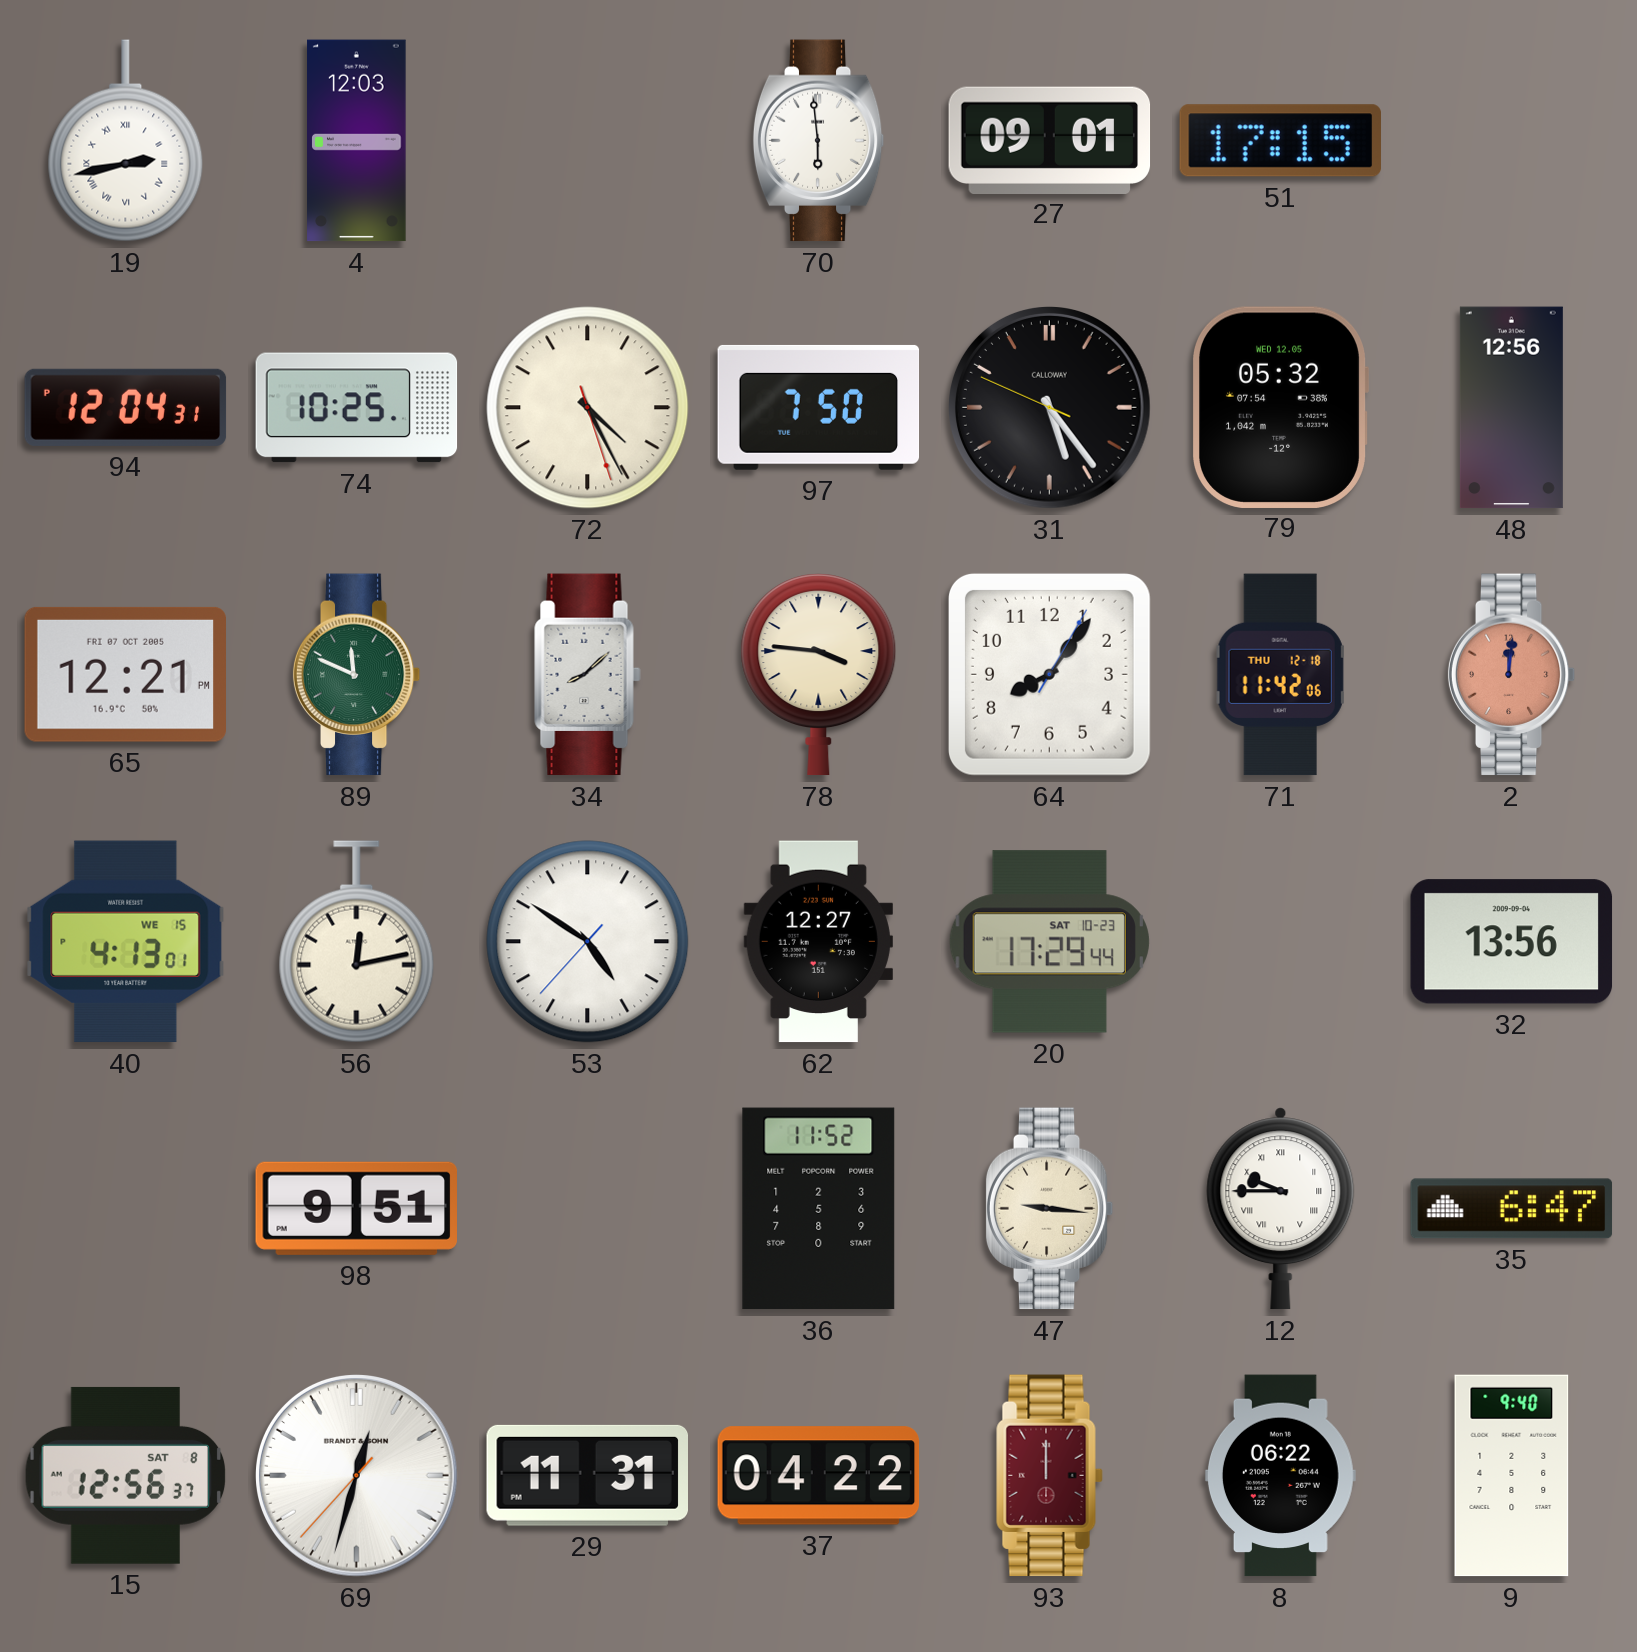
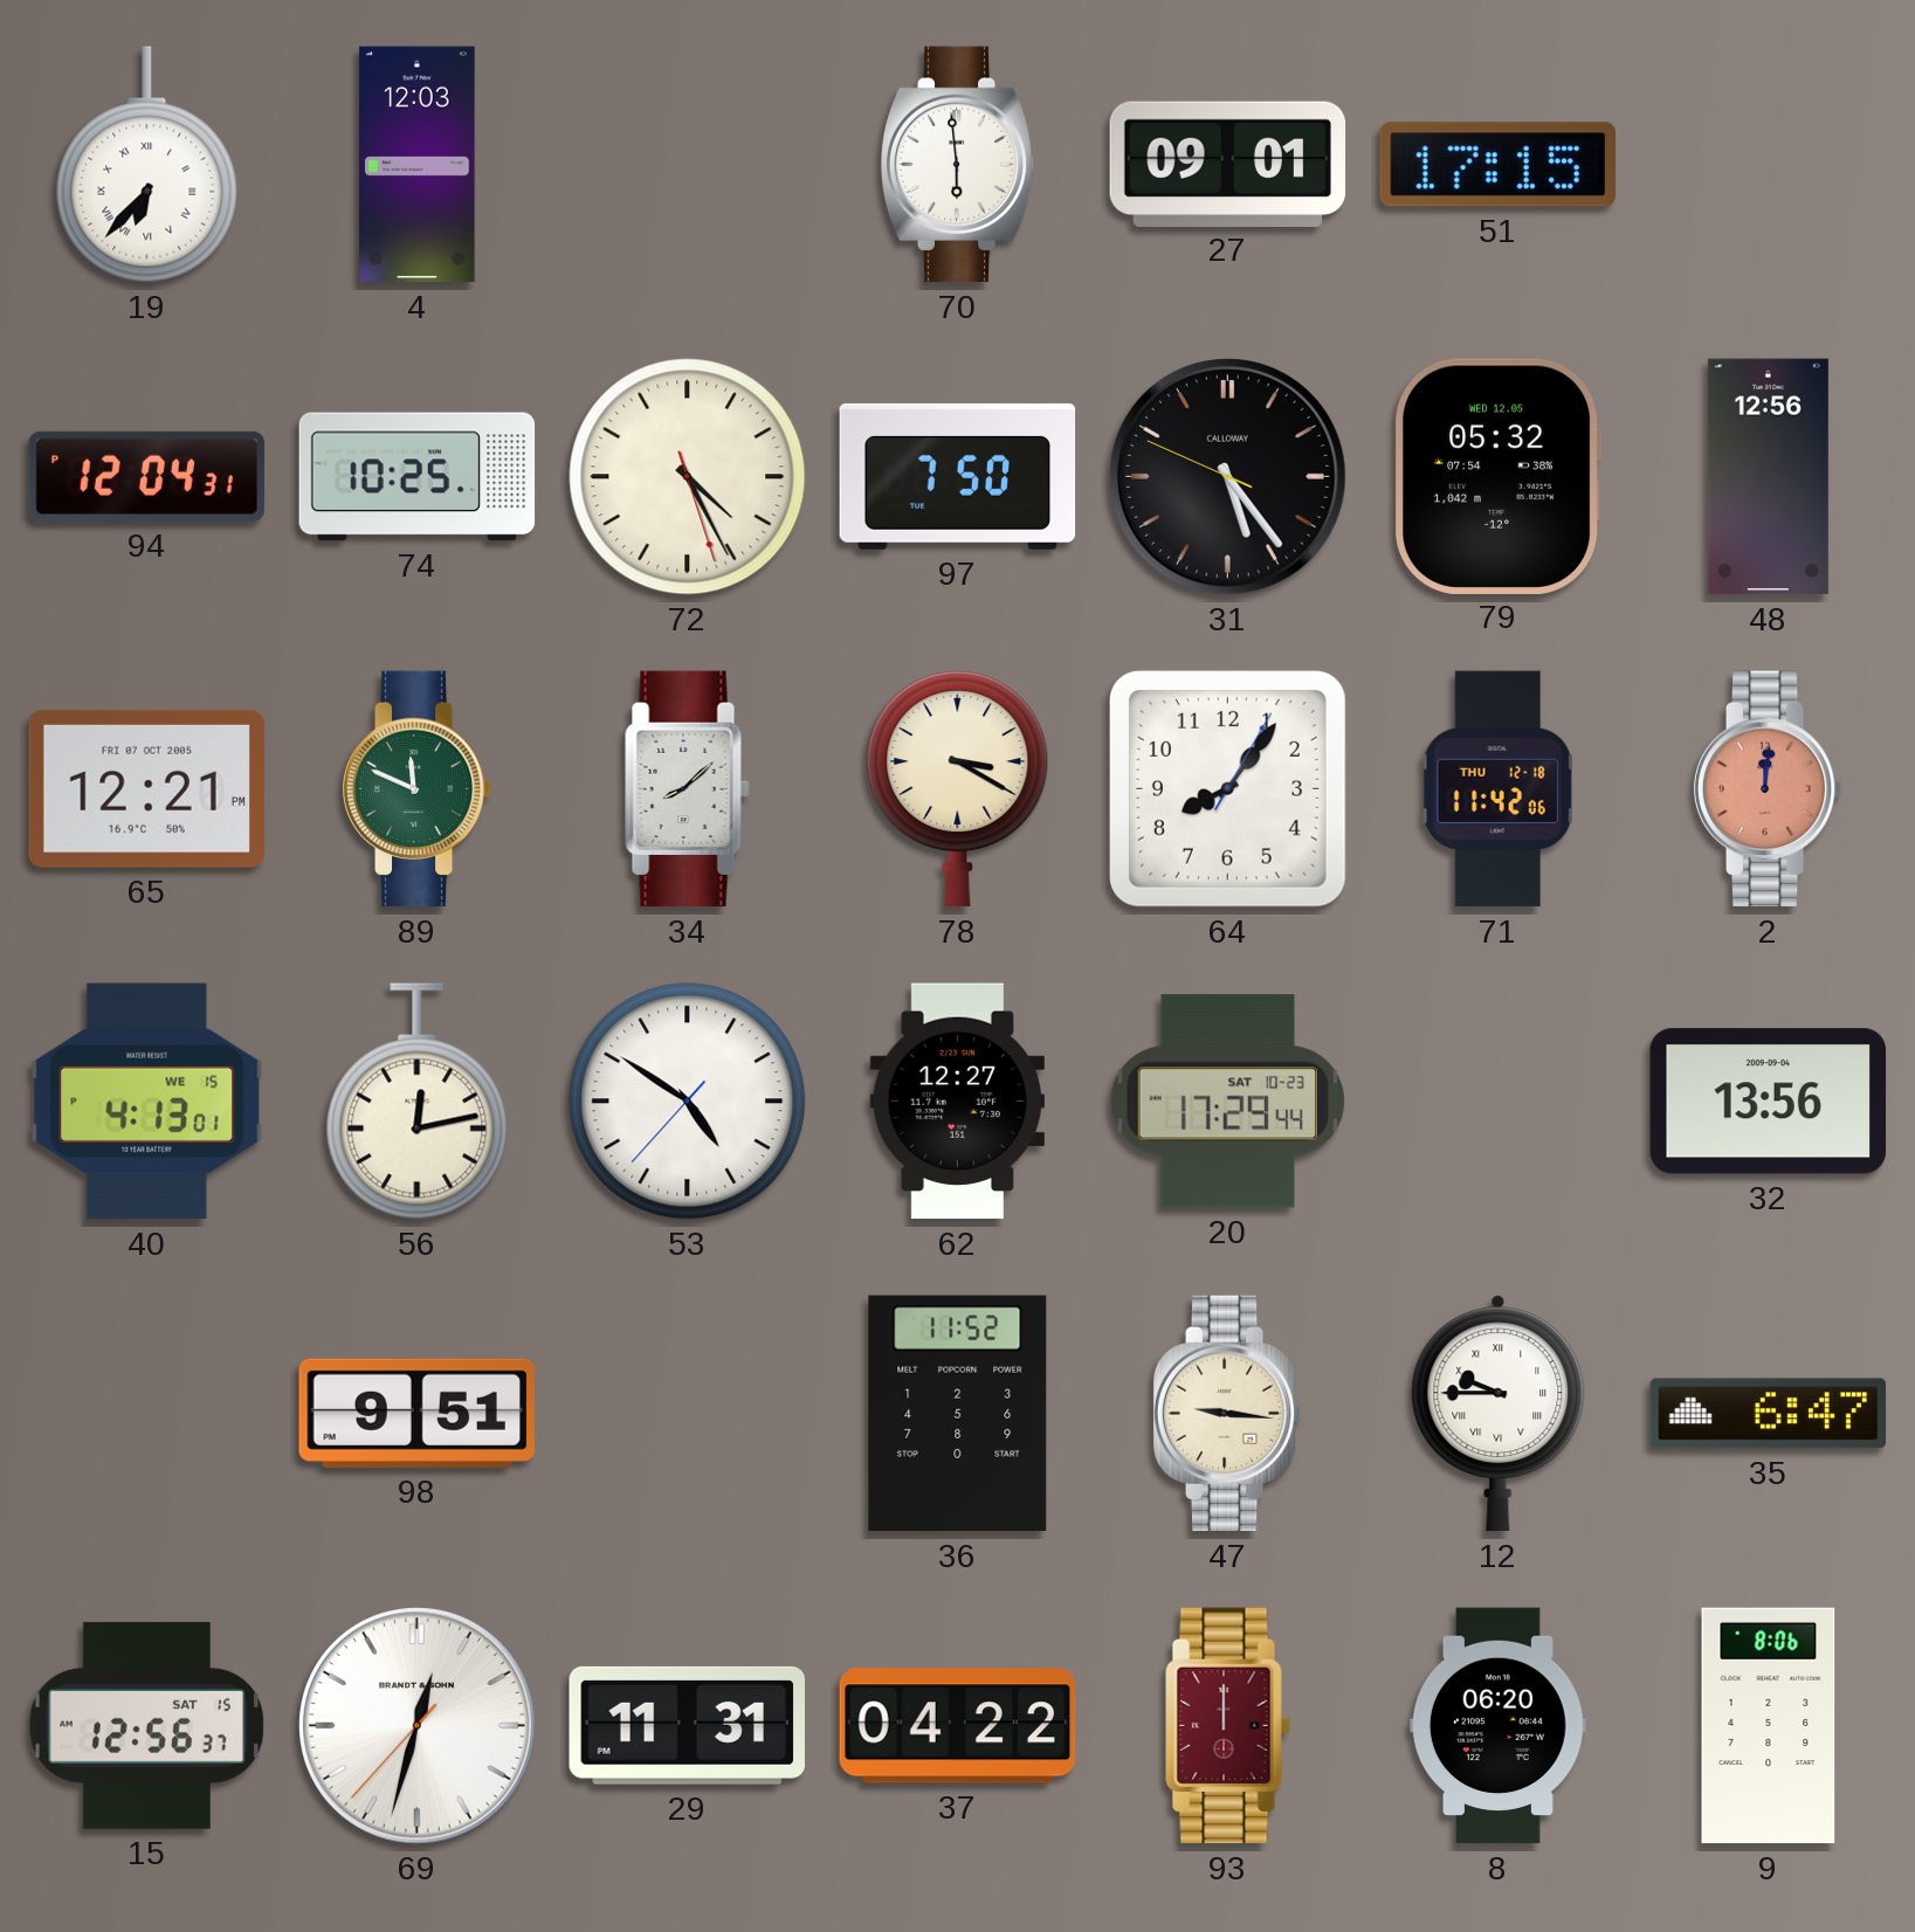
19: 2:43 -> 6:37
78: 3:46 -> 3:20
15 date: SAT 8 -> SAT 15
8: 06:22 -> 06:20
9: 9:40 -> 8:06
